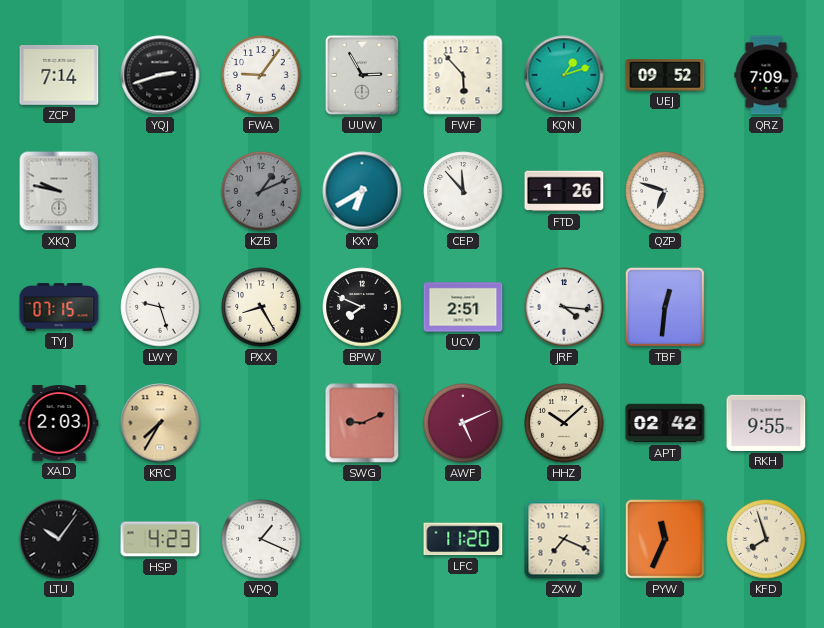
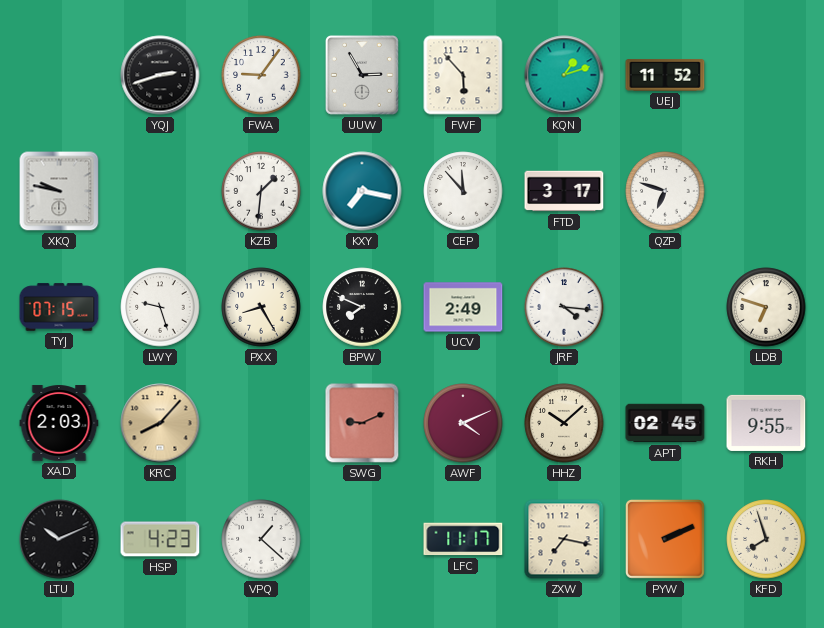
ZCP: 7:14 -> none
UEJ: 09:52 -> 11:52
QRZ: 7:09 -> none
KZB: 1:11 -> 1:31
KZB dial: grey -> white
KXY: 6:40 -> 7:17
FTD: 1:26 -> 3:17
UCV: 2:51 -> 2:49
TBF: 12:31 -> none
LDB: none -> 6:48
KRC: 7:35 -> 8:07
AWF: 5:11 -> 4:11
APT: 02:42 -> 02:45
LTU: 10:06 -> 10:11
VPQ: 1:19 -> 1:22
LFC: 11:20 -> 11:17
ZXW: 7:19 -> 7:17
PYW: 11:34 -> 2:11
